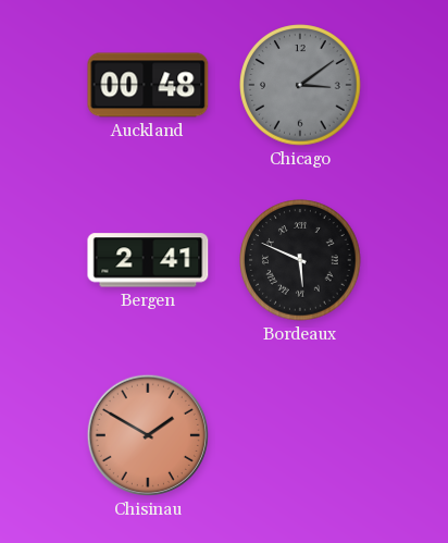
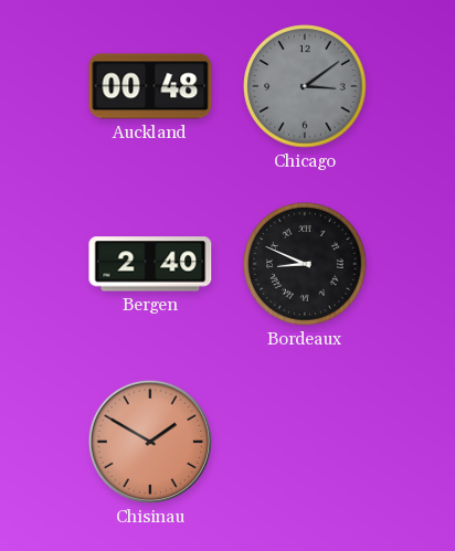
Bergen: 2:41 -> 2:40
Bordeaux: 5:49 -> 8:49
